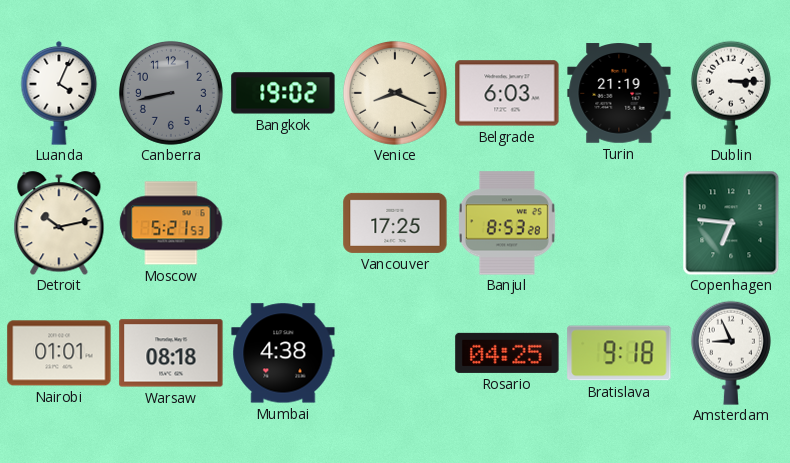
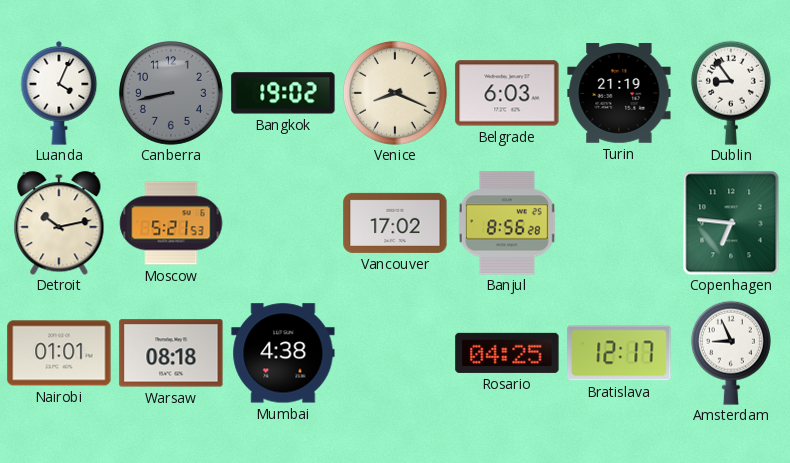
Dublin: 3:15 -> 8:54
Vancouver: 17:25 -> 17:02
Banjul: 8:53 -> 8:56
Bratislava: 9:18 -> 12:17
